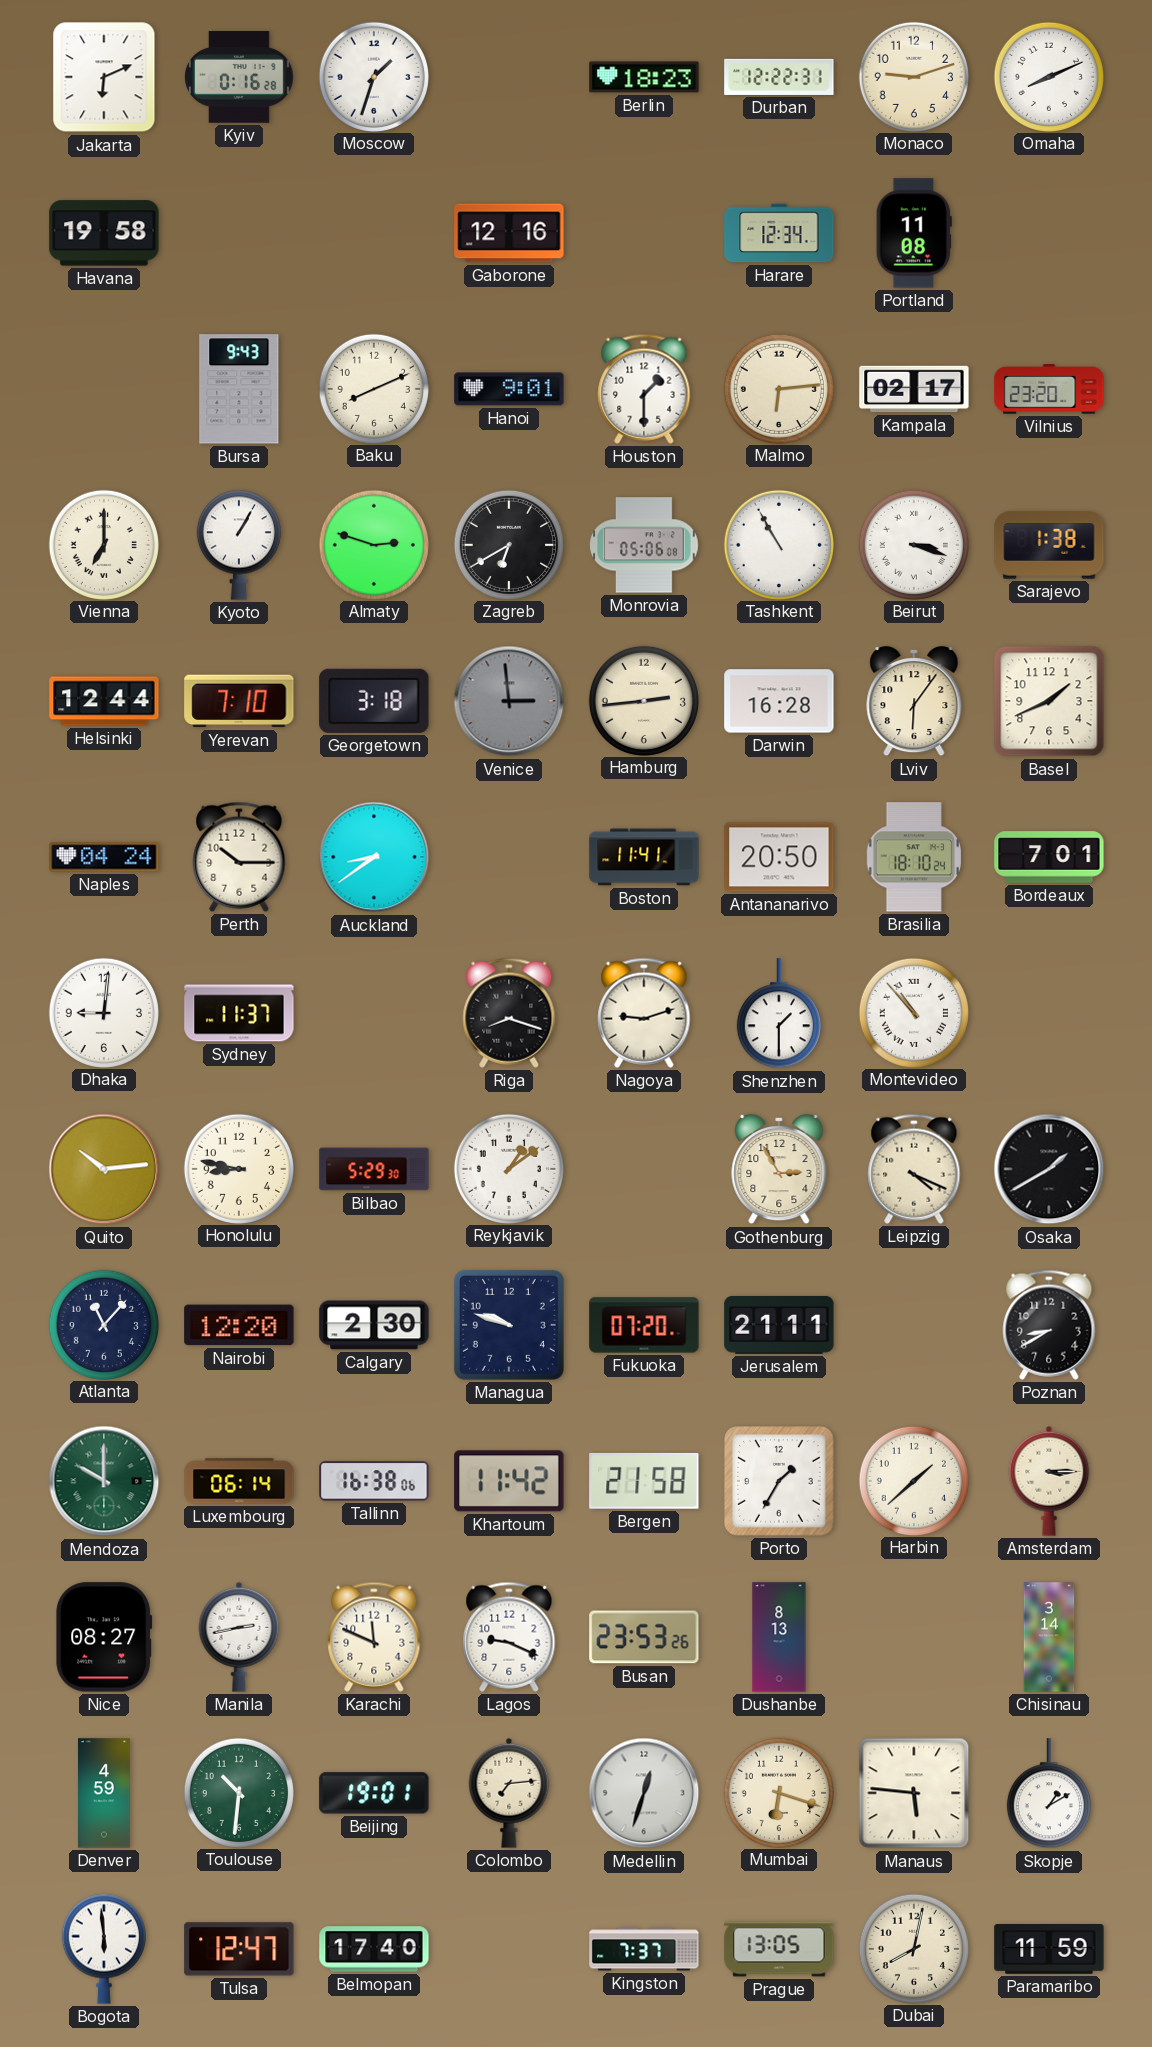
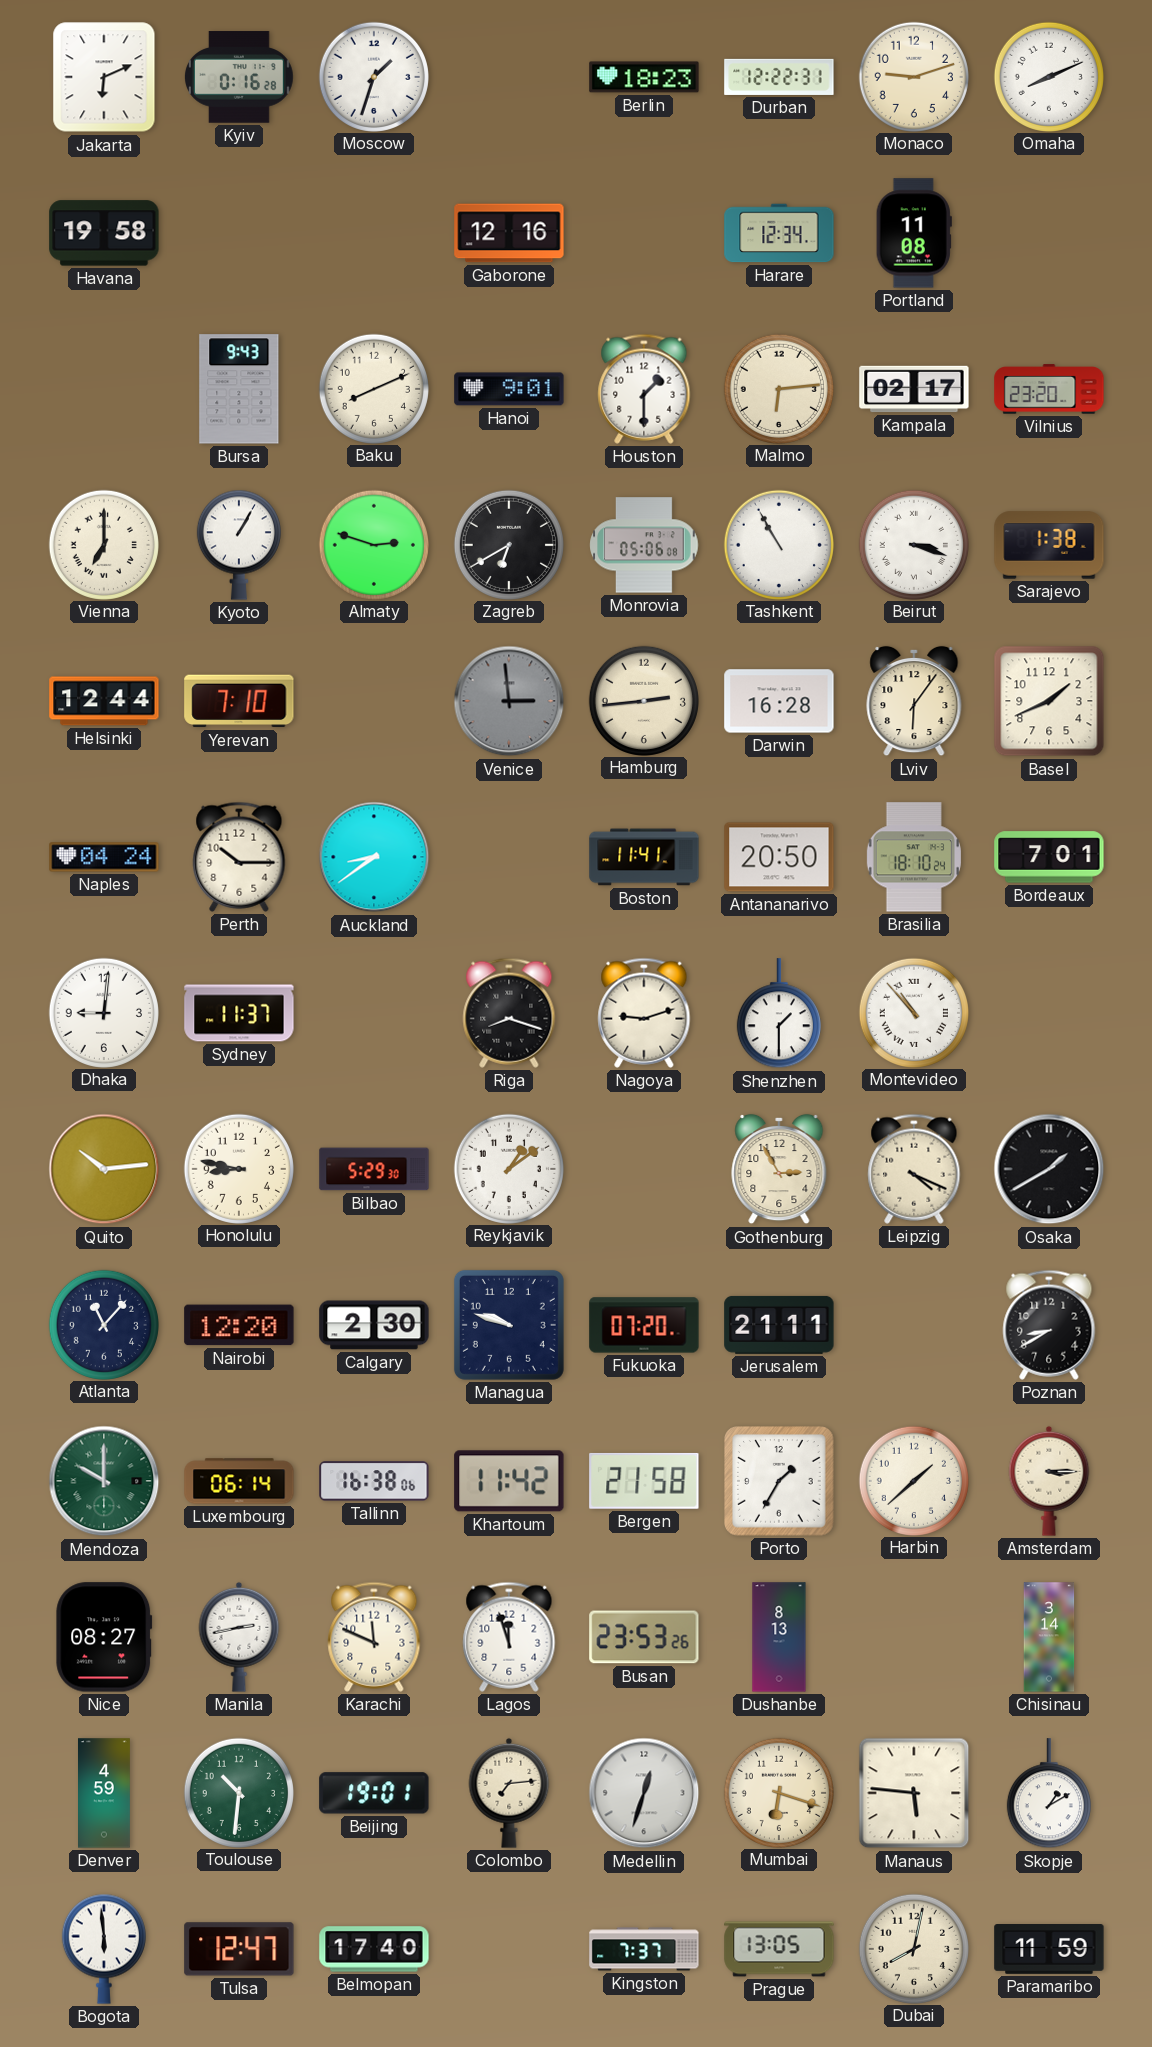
Georgetown: 3:18 -> none
Lagos: 9:19 -> 11:57
